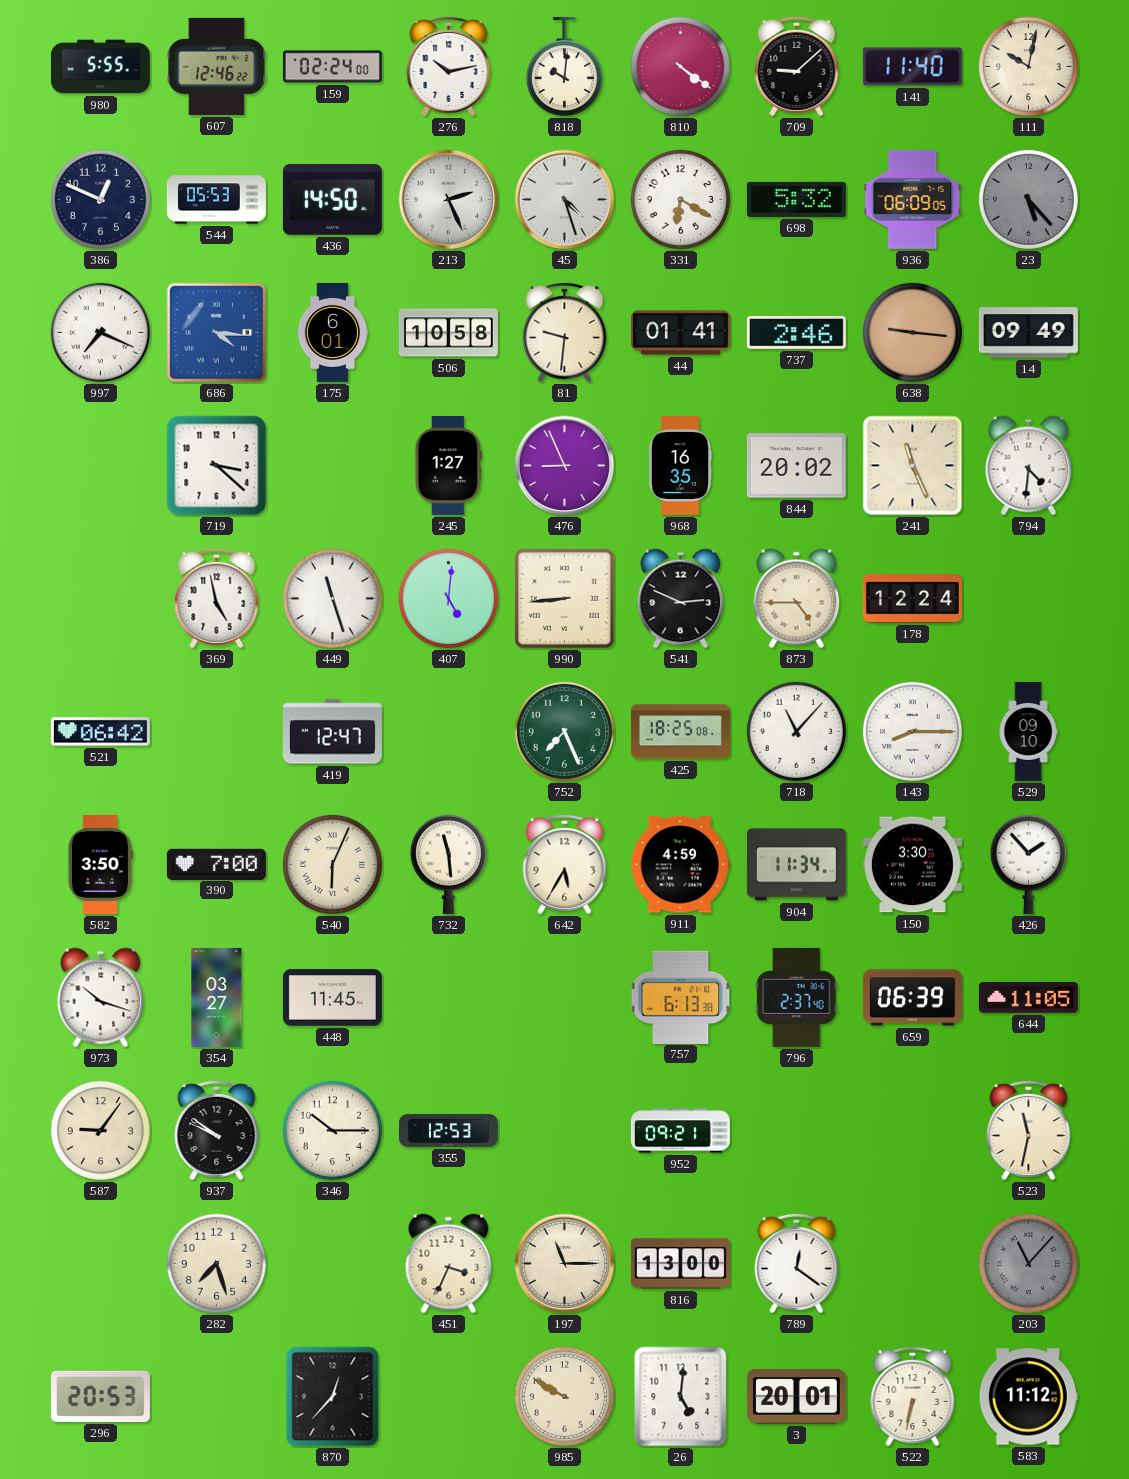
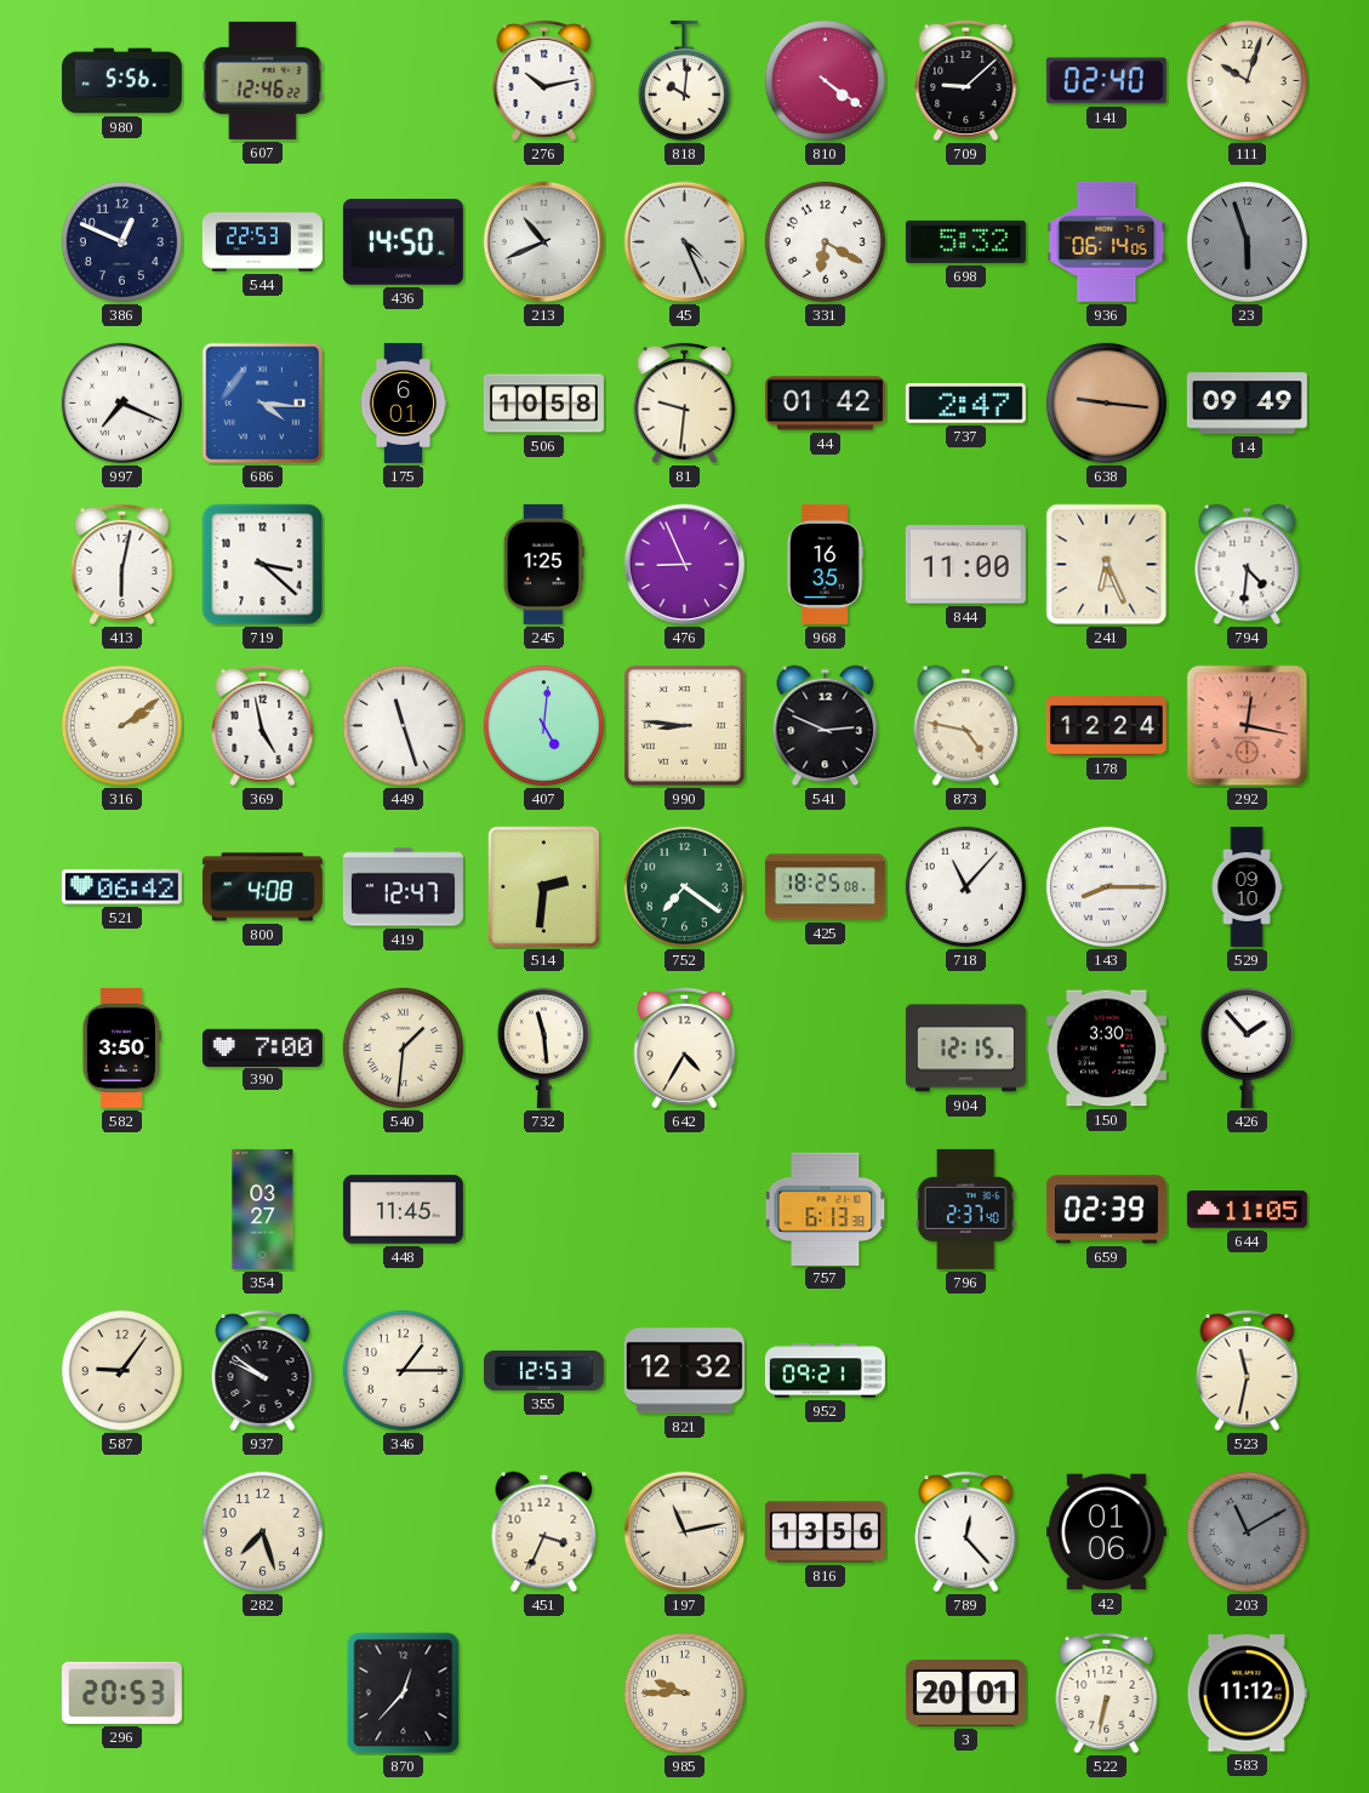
980: 5:55 -> 5:56
159: 02:24 -> none
141: 11:40 -> 02:40
111: 10:02 -> 10:03
544: 05:53 -> 22:53
213: 2:26 -> 10:41
45: 4:27 -> 4:26
936: 06:09 -> 06:14
23: 5:23 -> 5:57
44: 01:41 -> 01:42
737: 2:46 -> 2:47
413: none -> 6:02
245: 1:27 -> 1:25
844: 20:02 -> 11:00
241: 11:26 -> 6:26
316: none -> 2:09
990: 8:44 -> 8:46
873: 4:45 -> 4:47
292: none -> 12:17
800: none -> 4:08
514: none -> 2:31
752: 7:26 -> 7:21
540: 6:04 -> 1:31
642: 5:35 -> 4:35
911: 4:59 -> none
904: 11:34 -> 12:15
973: 10:18 -> none
659: 06:39 -> 02:39
346: 10:15 -> 1:15
821: none -> 12:32
197: 11:15 -> 11:13
816: 13:00 -> 13:56
789: 12:21 -> 12:23
42: none -> 01:06
203: 11:07 -> 11:10
985: 9:50 -> 9:45
26: 5:01 -> none
